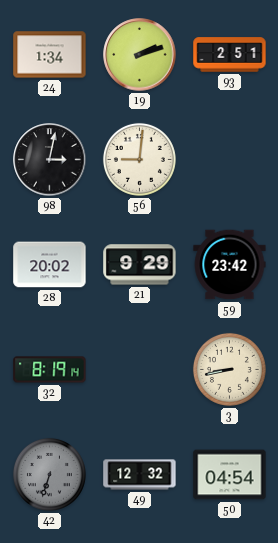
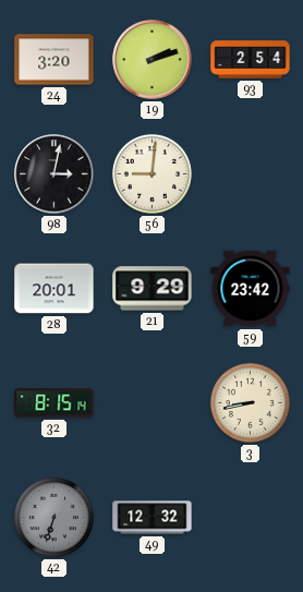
24: 1:34 -> 3:20
93: 2:51 -> 2:54
28: 20:02 -> 20:01
32: 8:19 -> 8:15
50: 04:54 -> none
